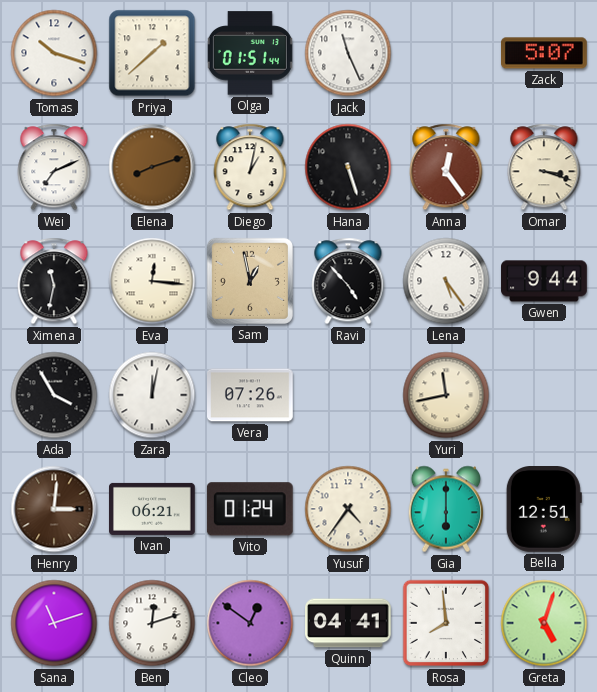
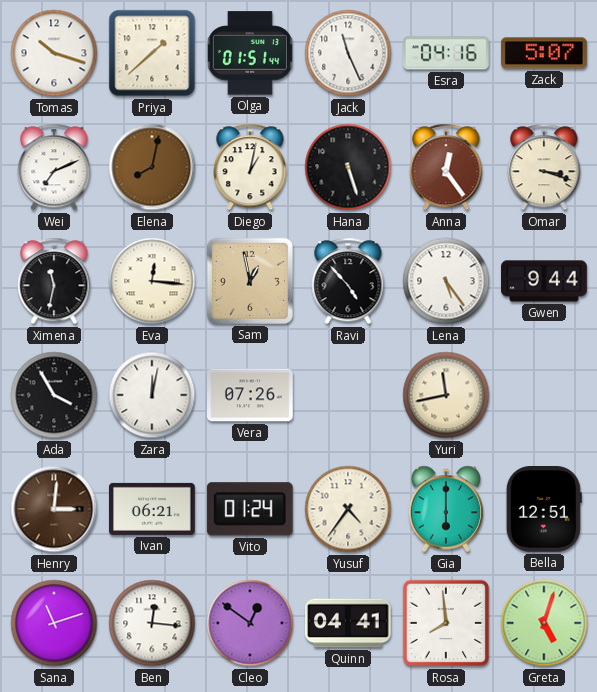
Esra: none -> 04:16
Elena: 8:12 -> 8:02
Ben: 12:12 -> 12:16
